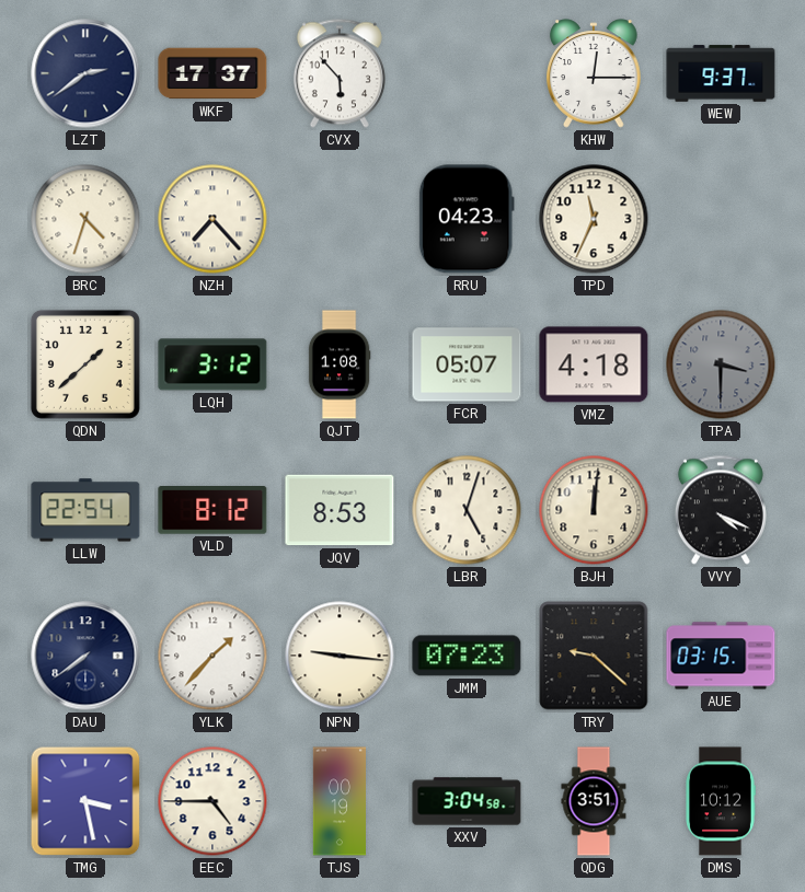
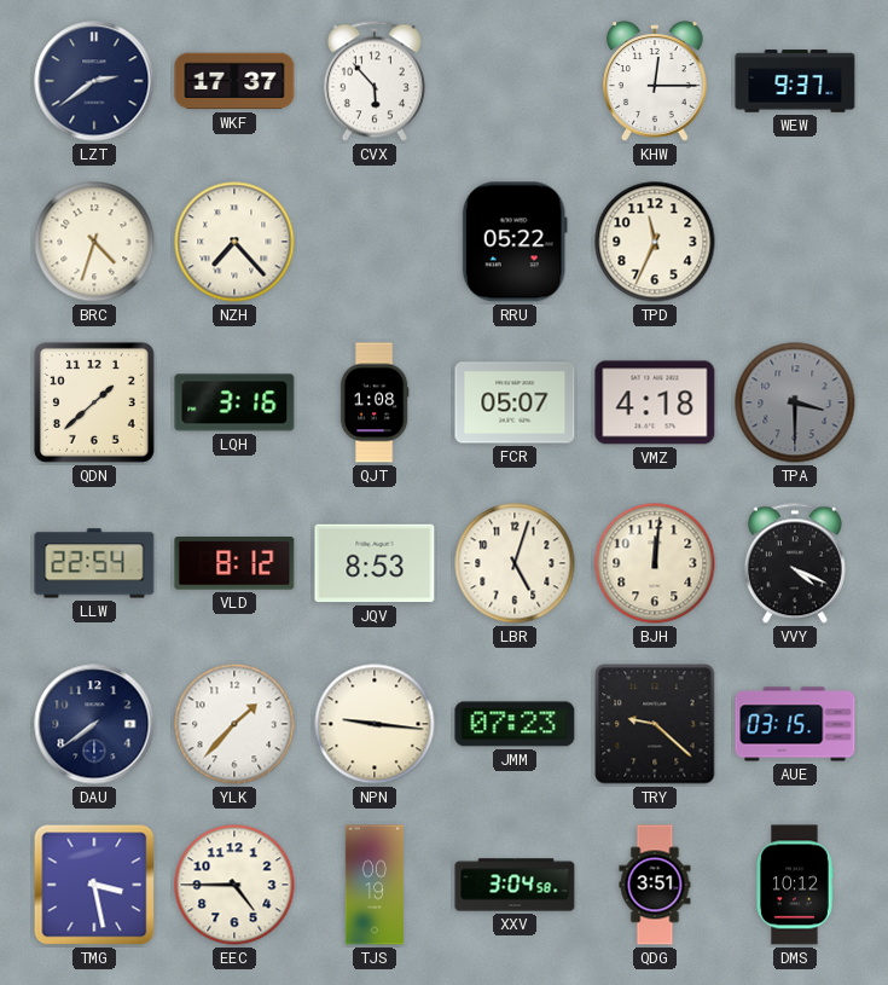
RRU: 04:23 -> 05:22
LQH: 3:12 -> 3:16
